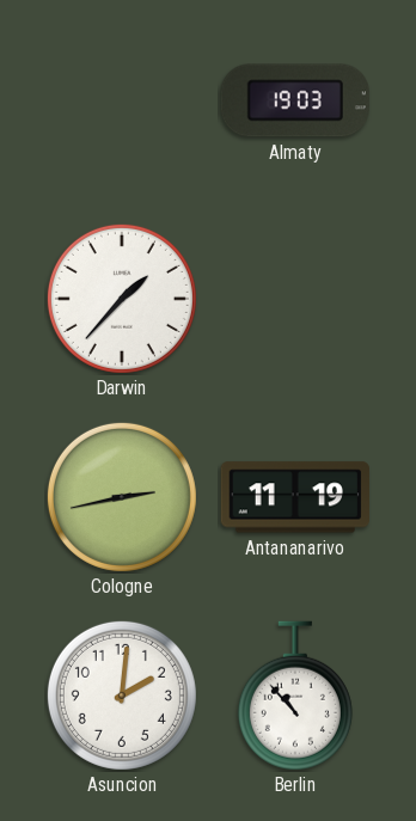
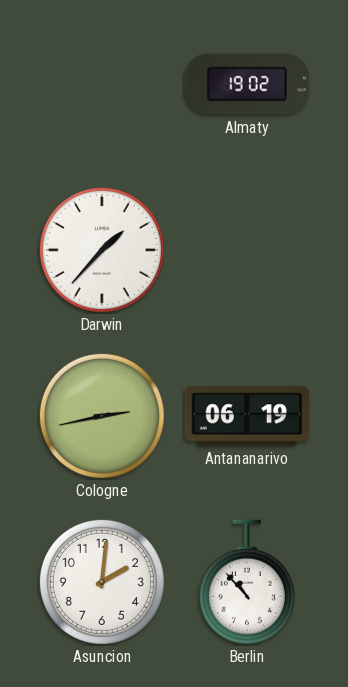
Almaty: 19:03 -> 19:02
Antananarivo: 11:19 -> 06:19
